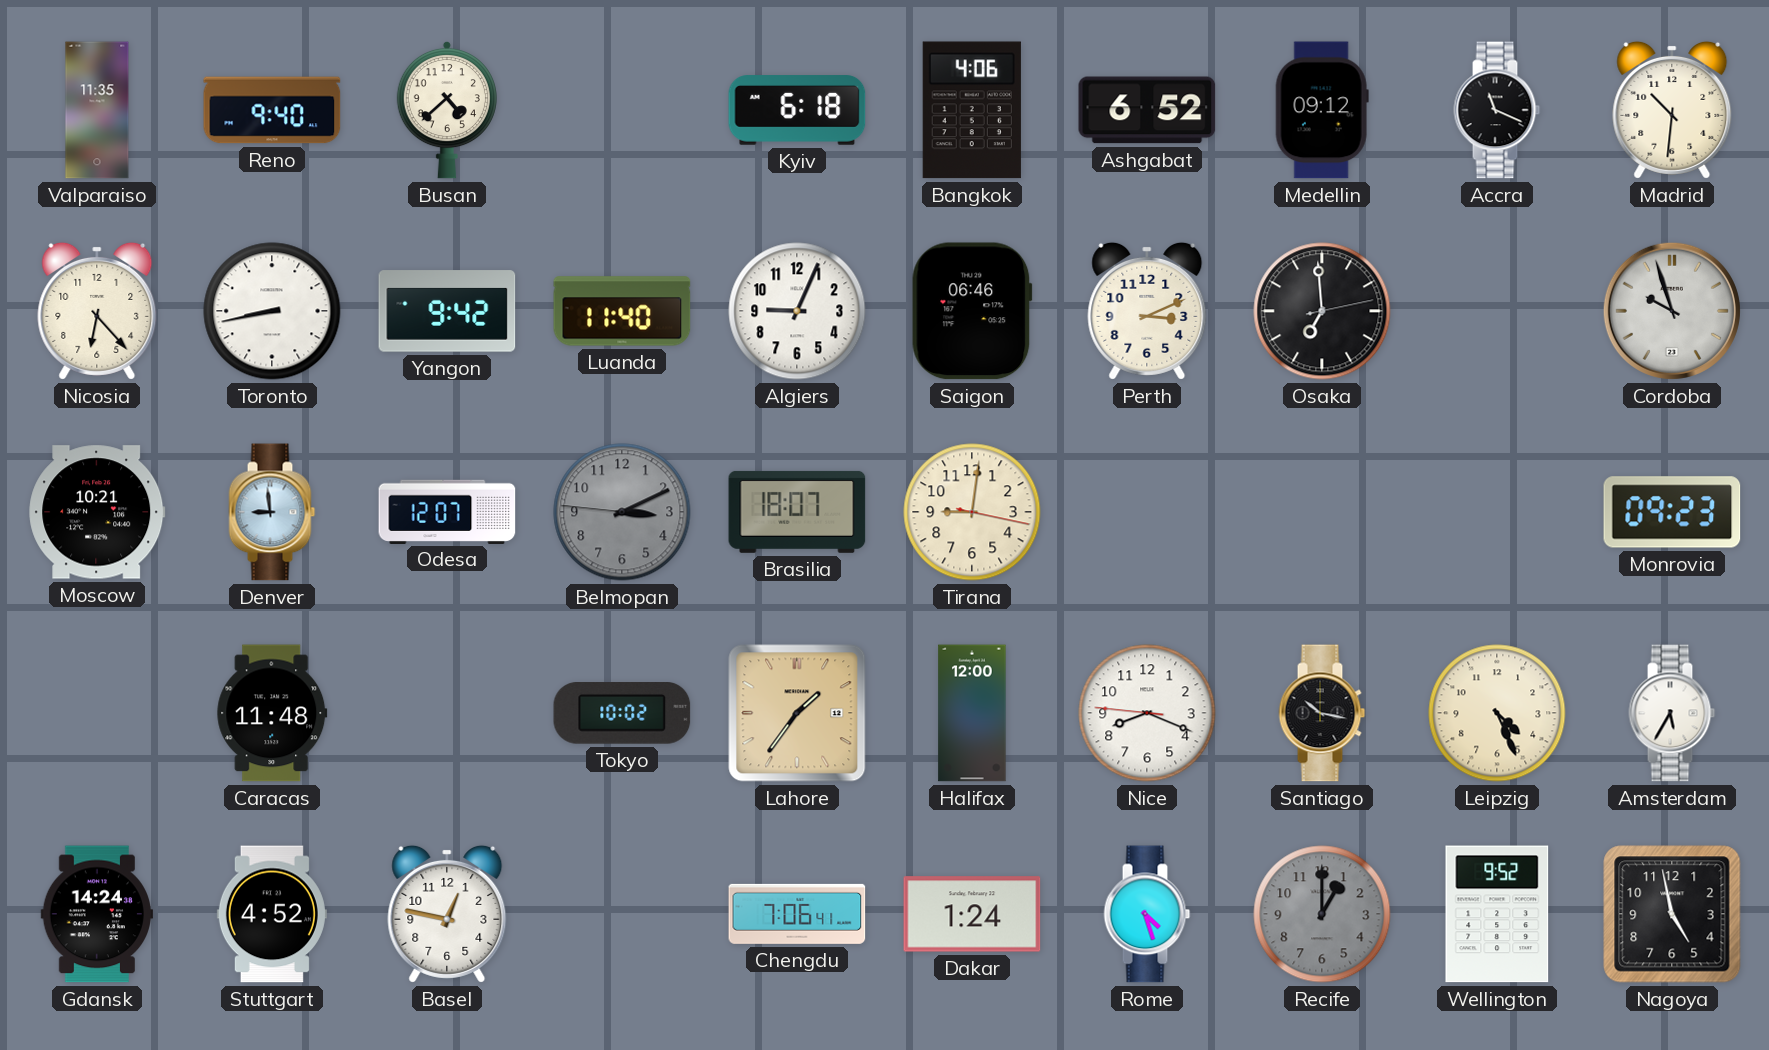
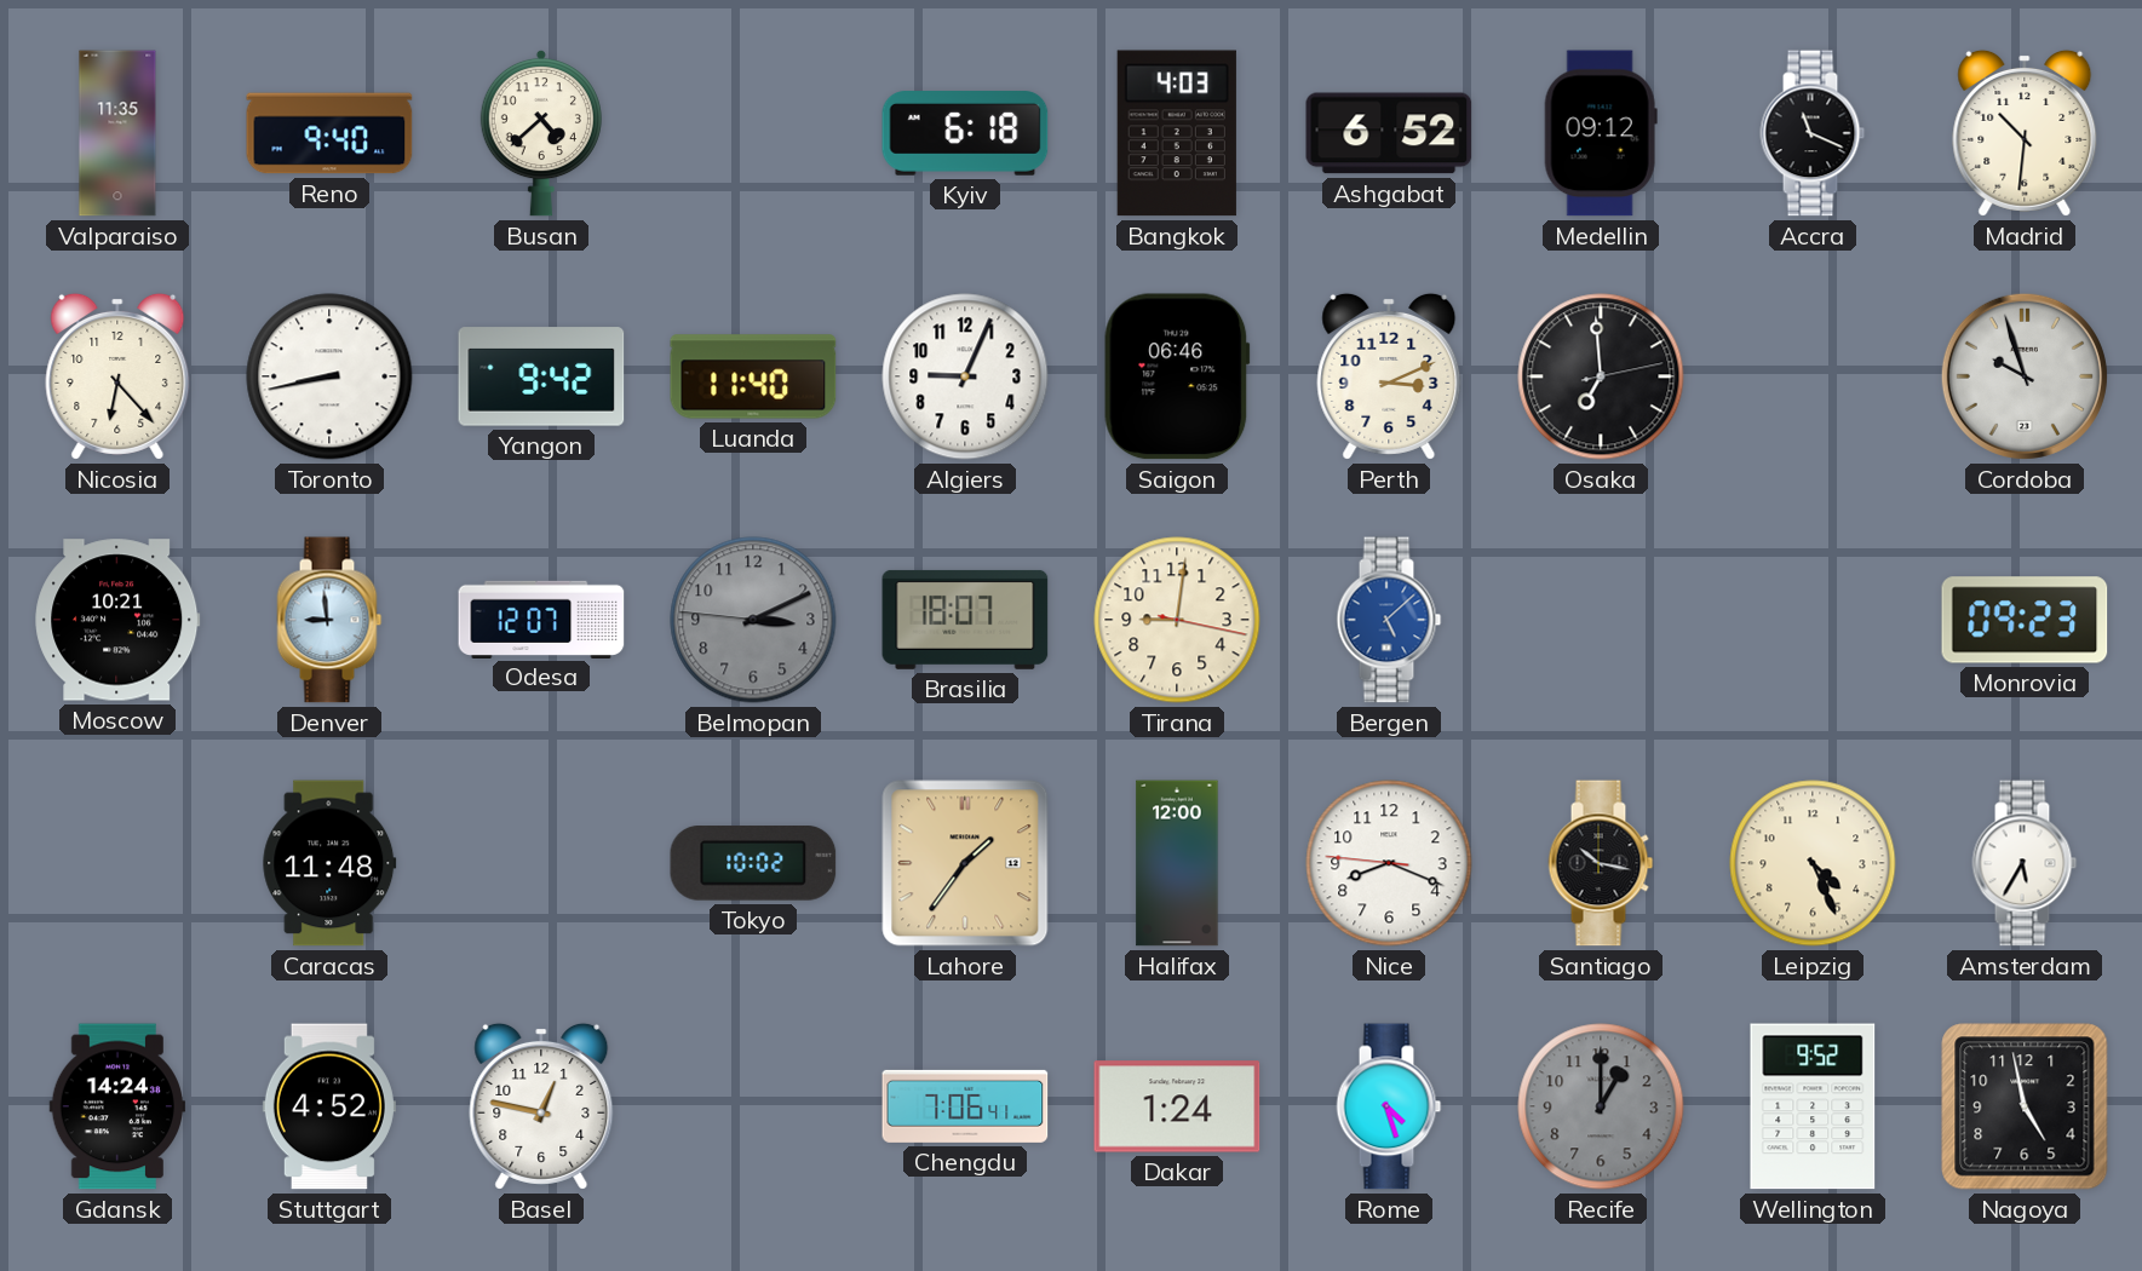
Bangkok: 4:06 -> 4:03
Bergen: none -> 5:08
